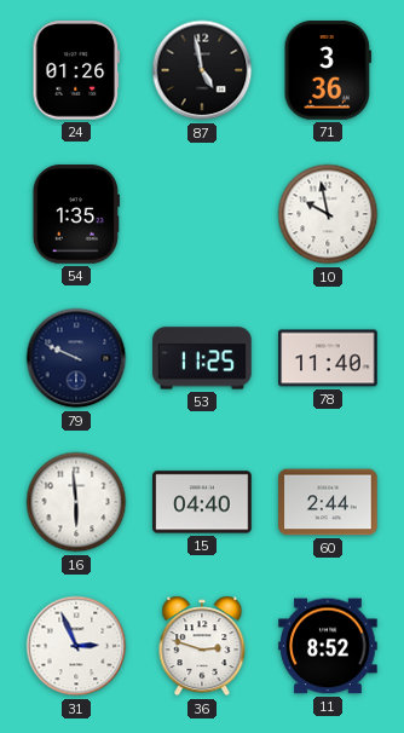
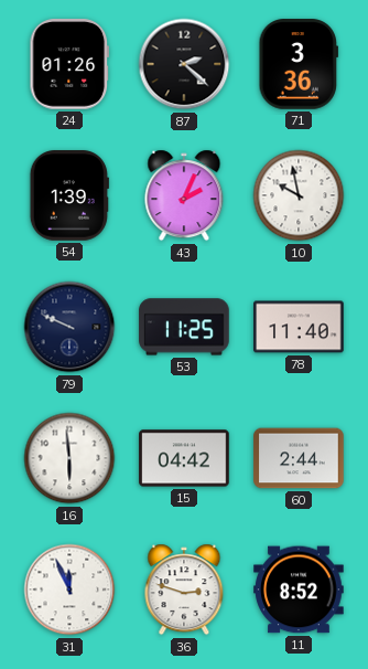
87: 4:58 -> 2:22
54: 1:35 -> 1:39
43: none -> 2:04
15: 04:40 -> 04:42
31: 2:56 -> 11:56
